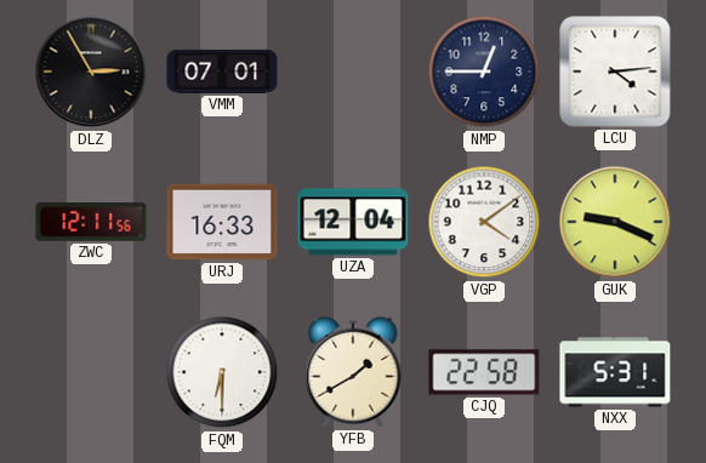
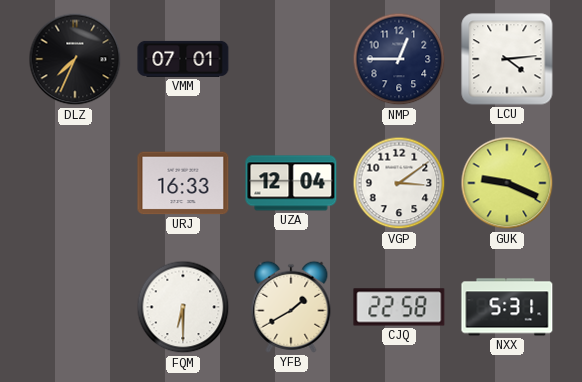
DLZ: 2:55 -> 7:34
ZWC: 12:11 -> none
VGP: 4:09 -> 3:09
